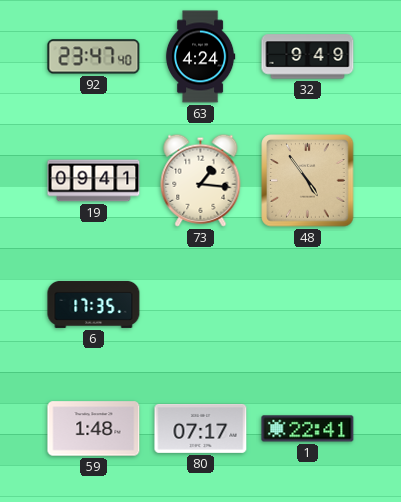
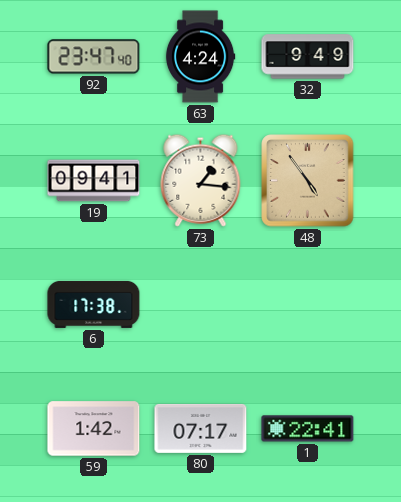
6: 17:35 -> 17:38
59: 1:48 -> 1:42
